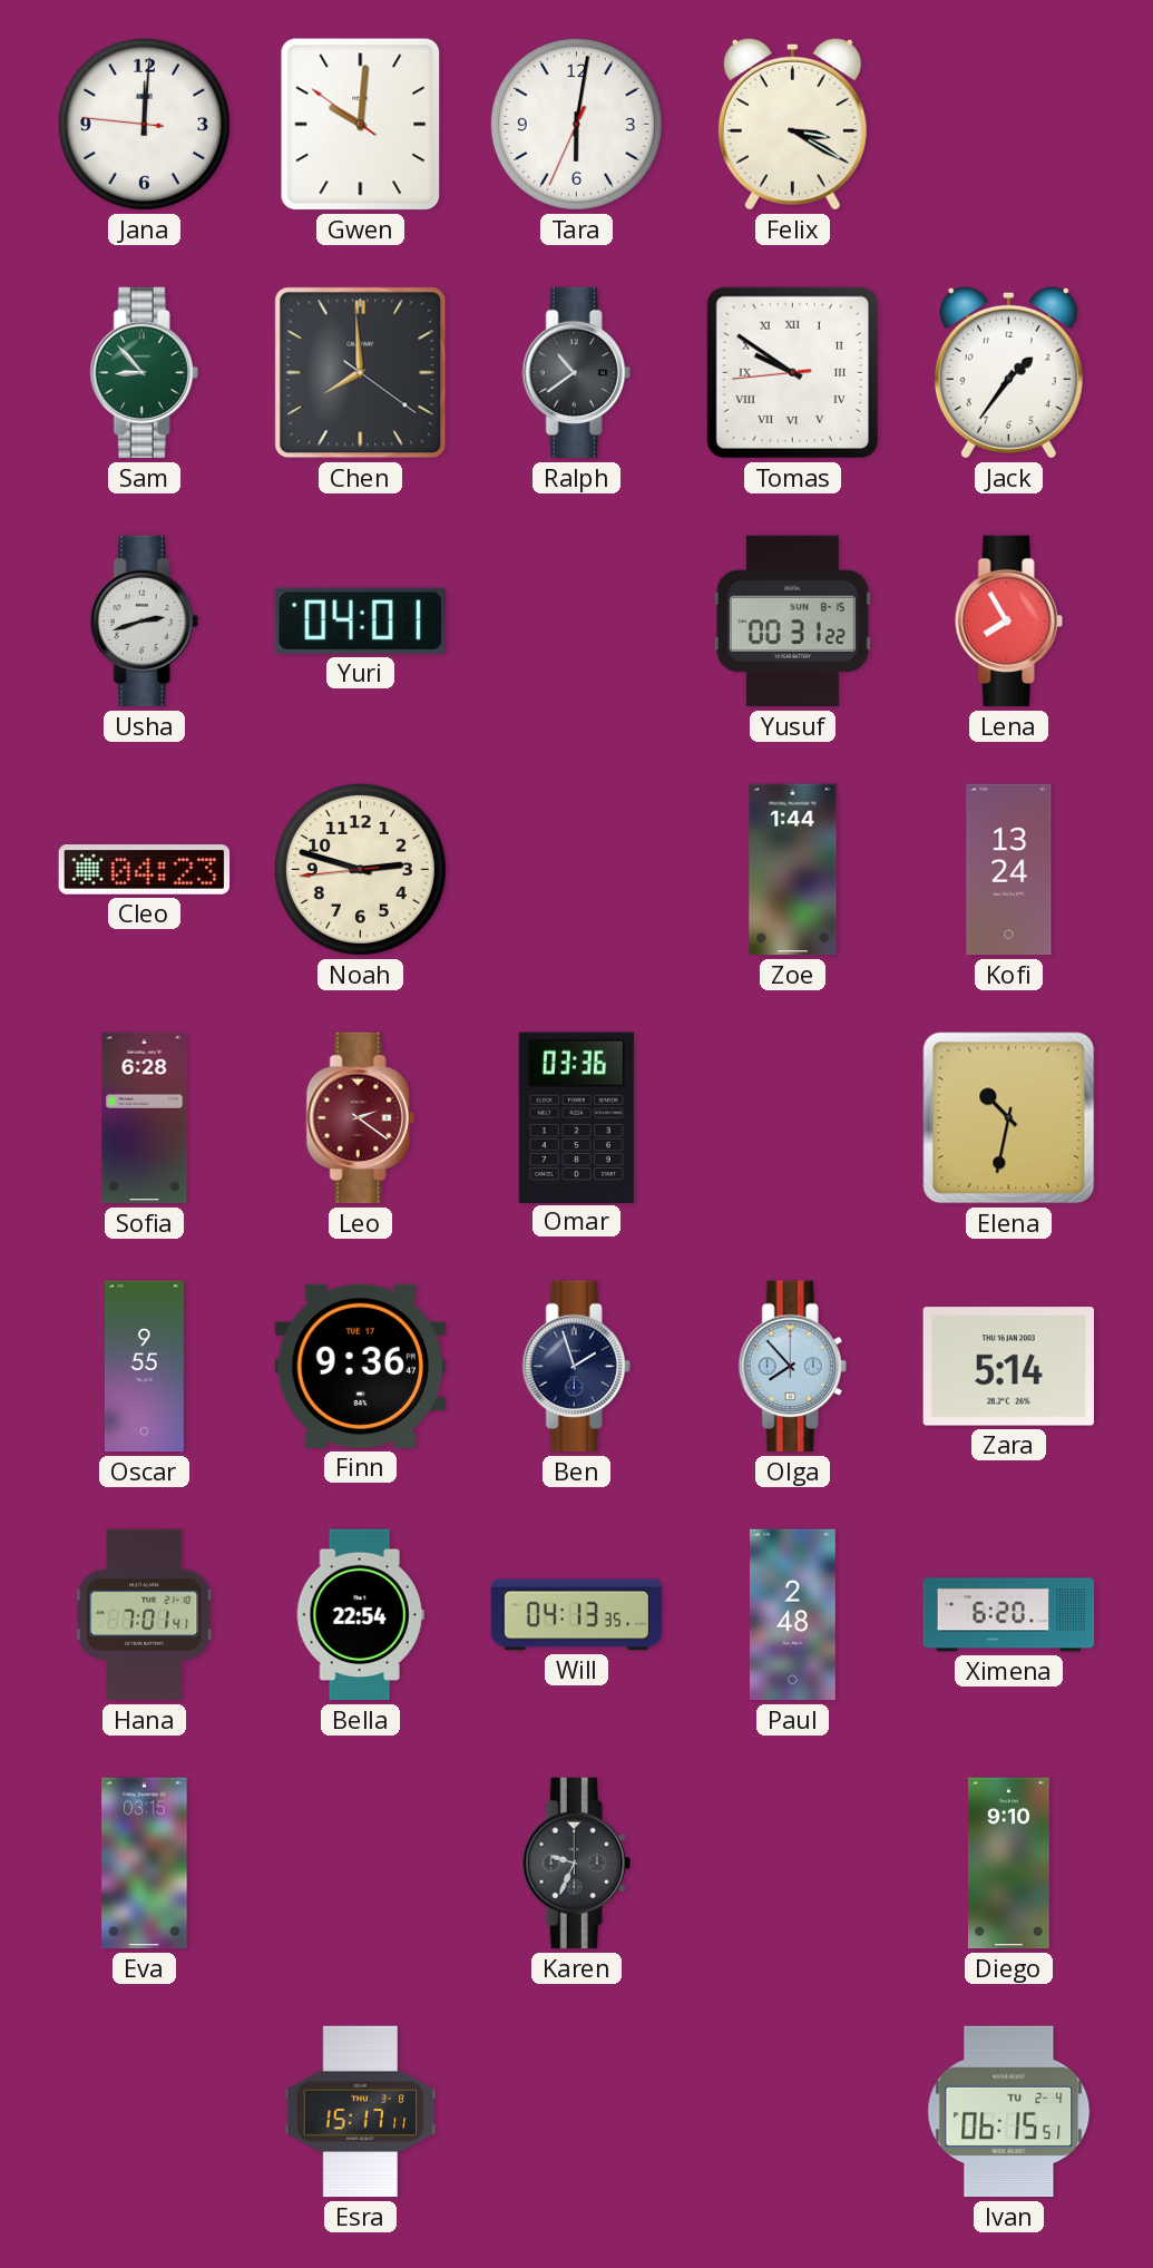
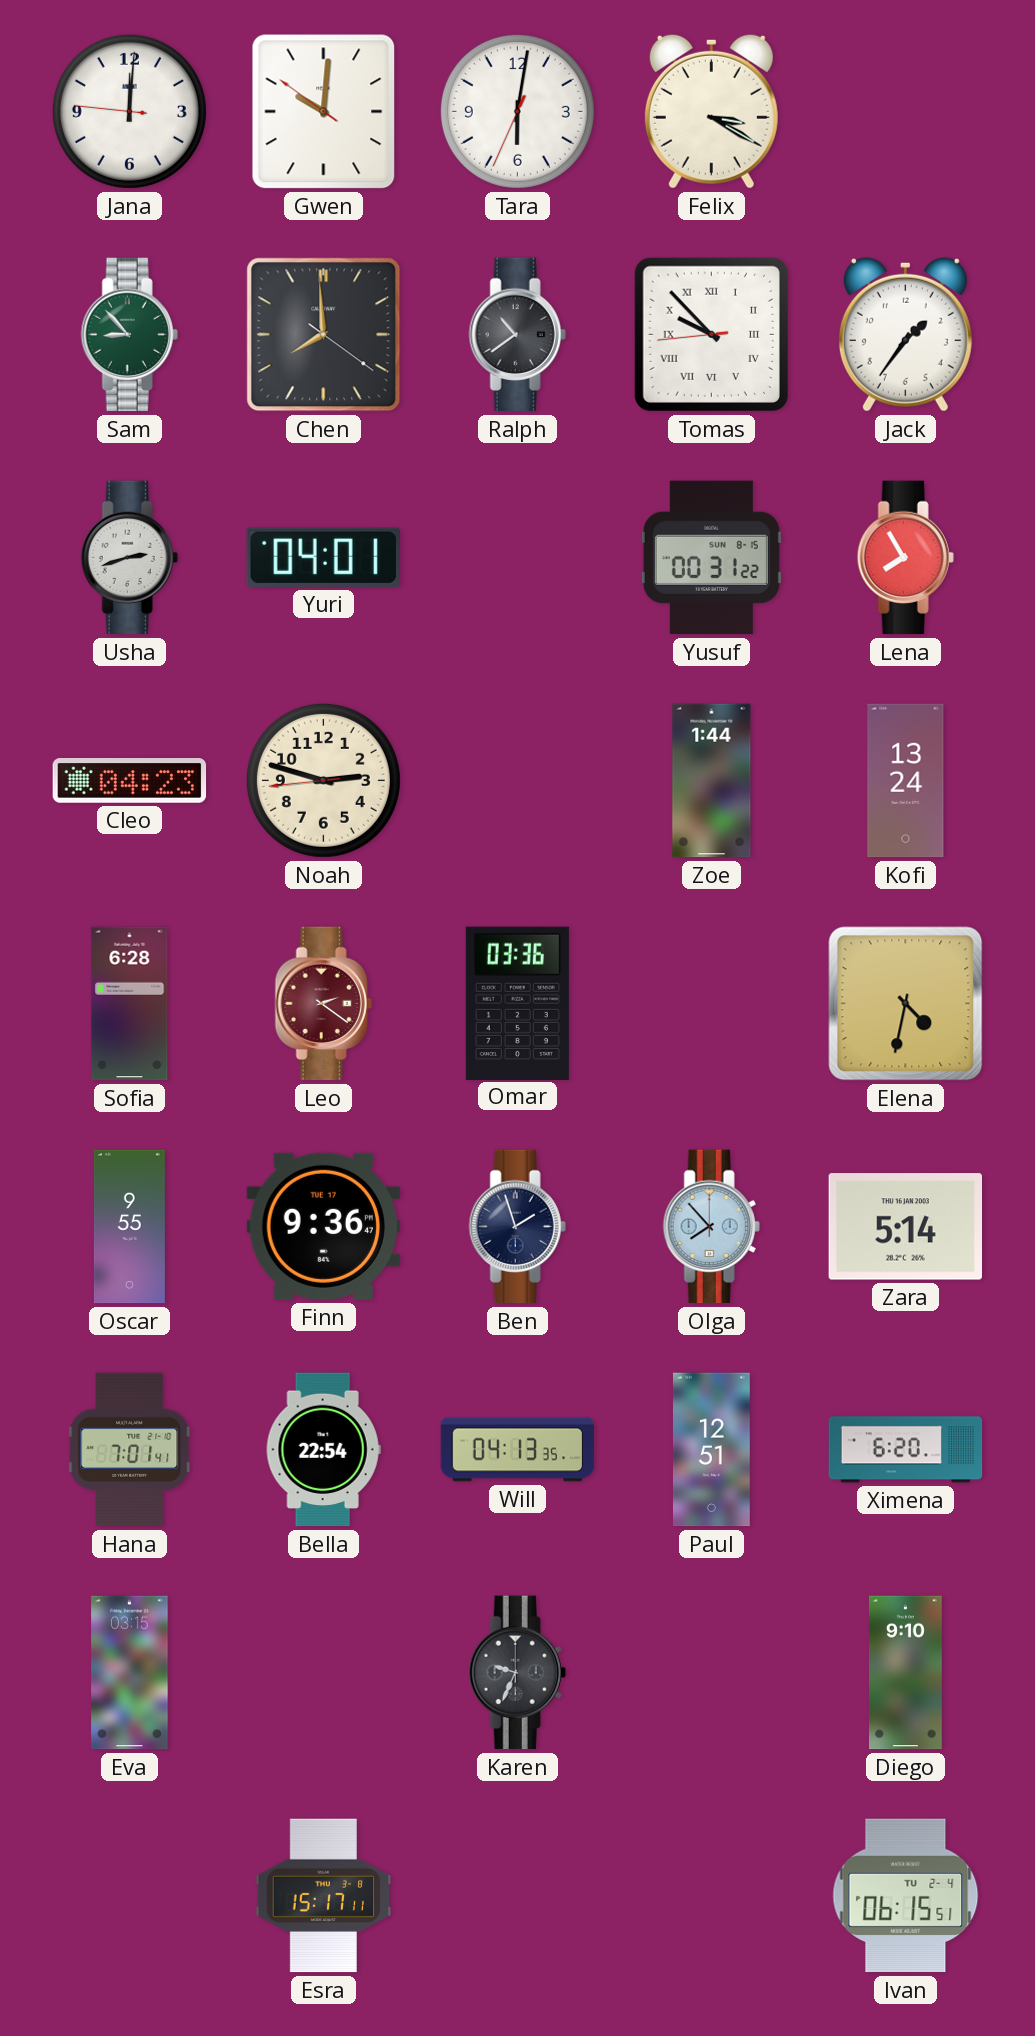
Tomas: 9:50 -> 9:52
Elena: 10:32 -> 4:32
Paul: 2:48 -> 12:51
